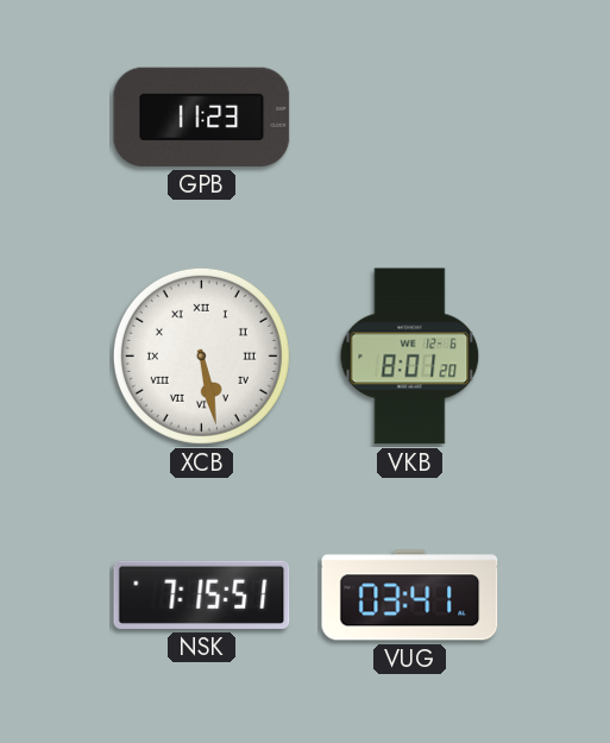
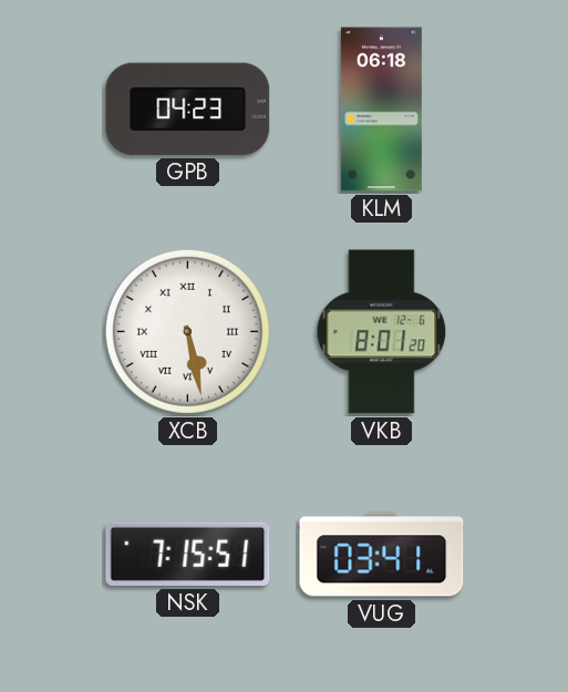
GPB: 11:23 -> 04:23
KLM: none -> 06:18
